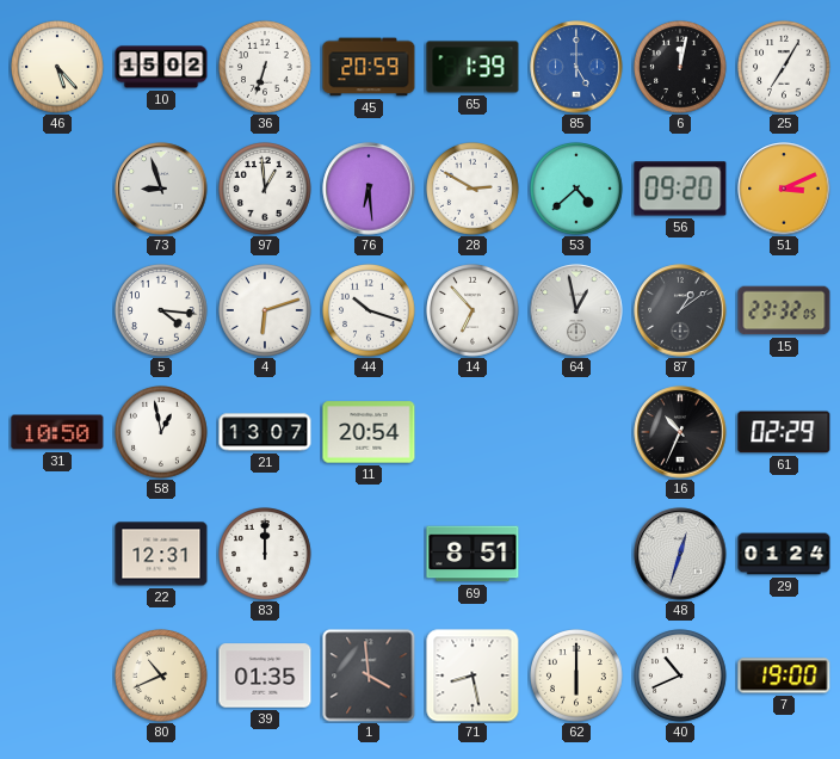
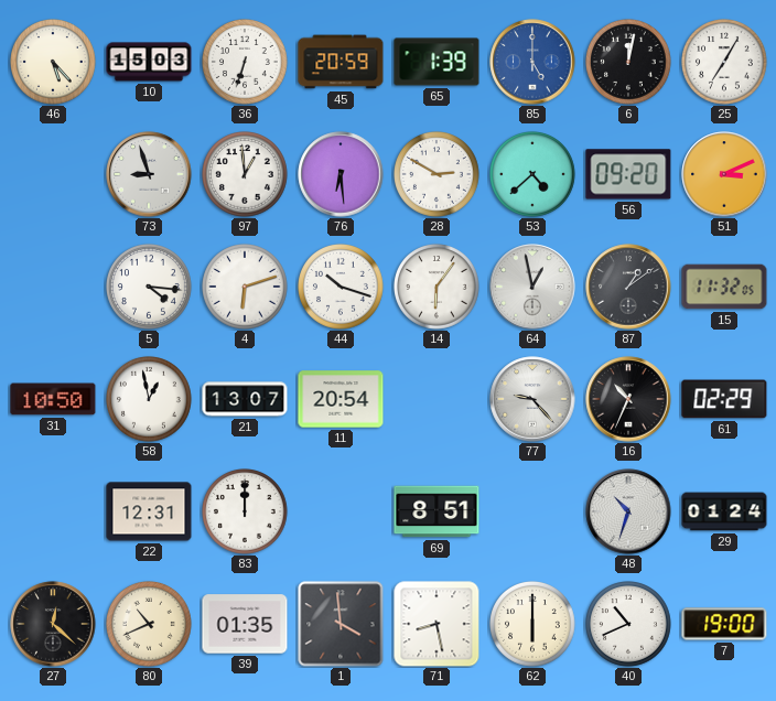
10: 15:02 -> 15:03
14: 6:53 -> 6:06
15: 23:32 -> 11:32
77: none -> 9:23
48: 12:33 -> 10:33
27: none -> 12:22
